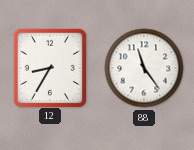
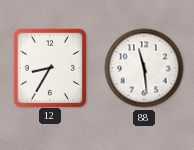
88: 11:24 -> 11:29
